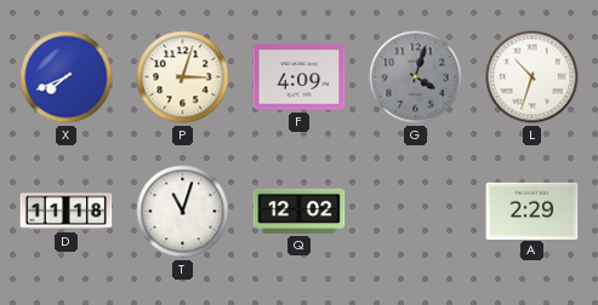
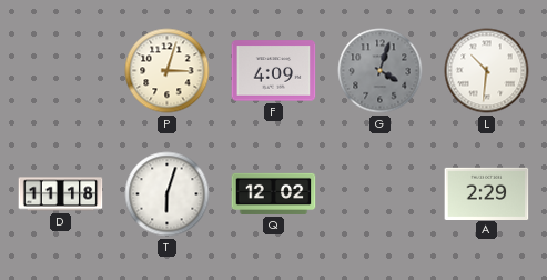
X: 7:41 -> none
L: 10:33 -> 10:31
T: 11:03 -> 6:03
